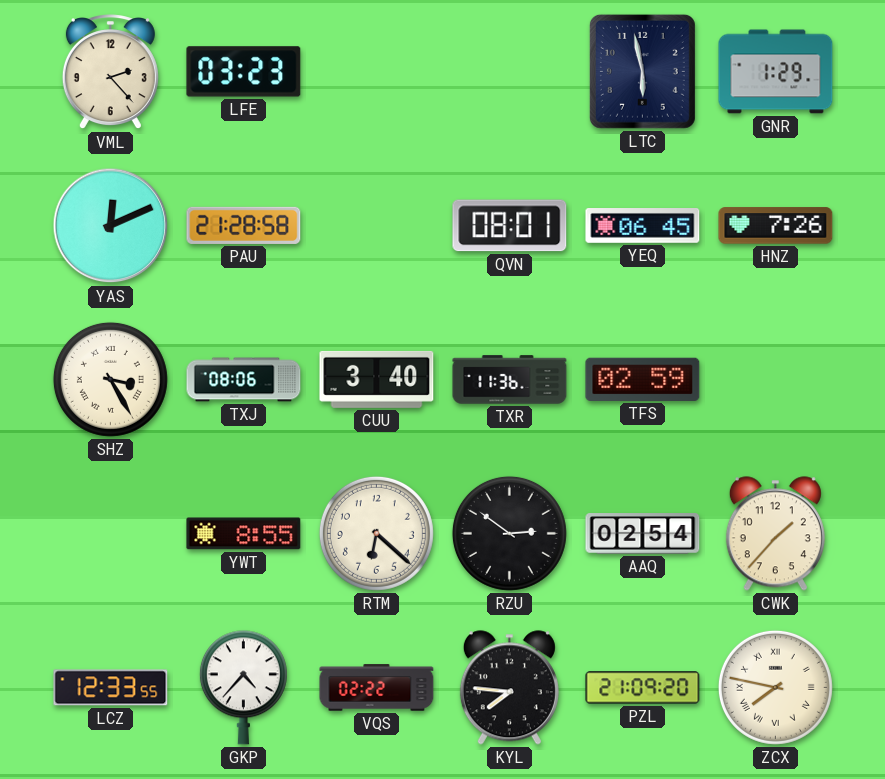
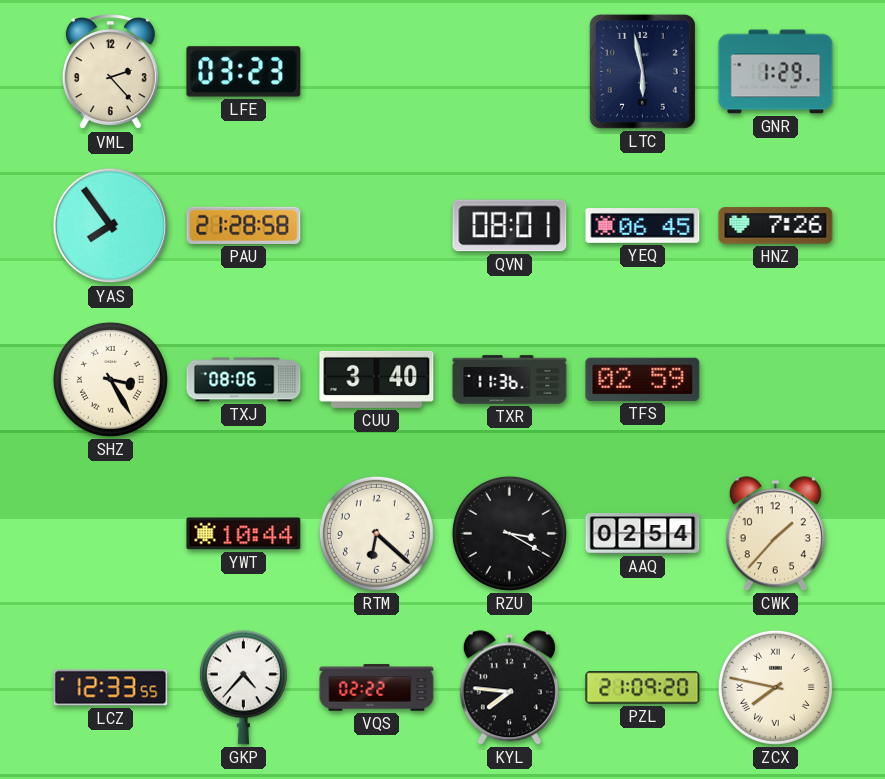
YAS: 12:11 -> 7:54
YWT: 8:55 -> 10:44
RZU: 2:51 -> 3:20
